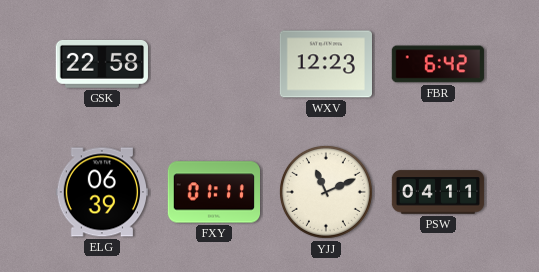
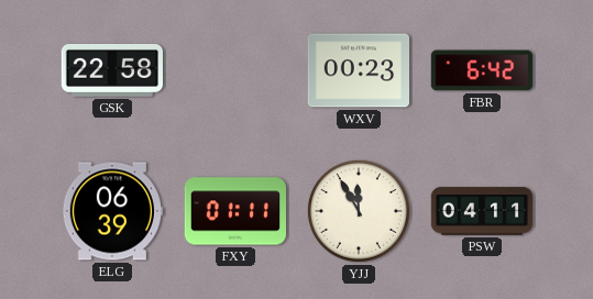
WXV: 12:23 -> 00:23
YJJ: 11:11 -> 11:55
